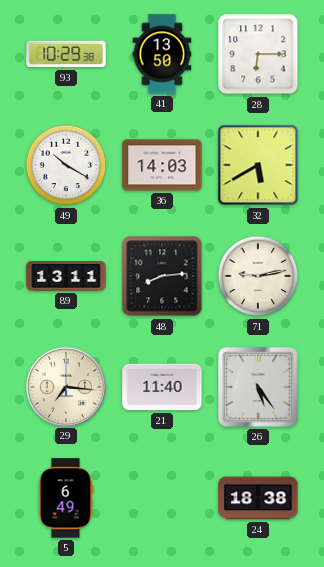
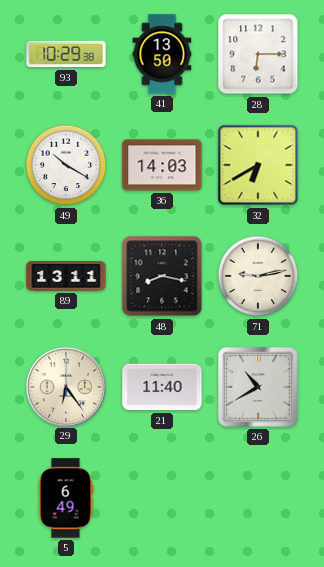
32: 5:40 -> 6:40
48: 8:14 -> 8:17
29: 7:16 -> 6:24
26: 5:24 -> 10:40
24: 18:38 -> none
